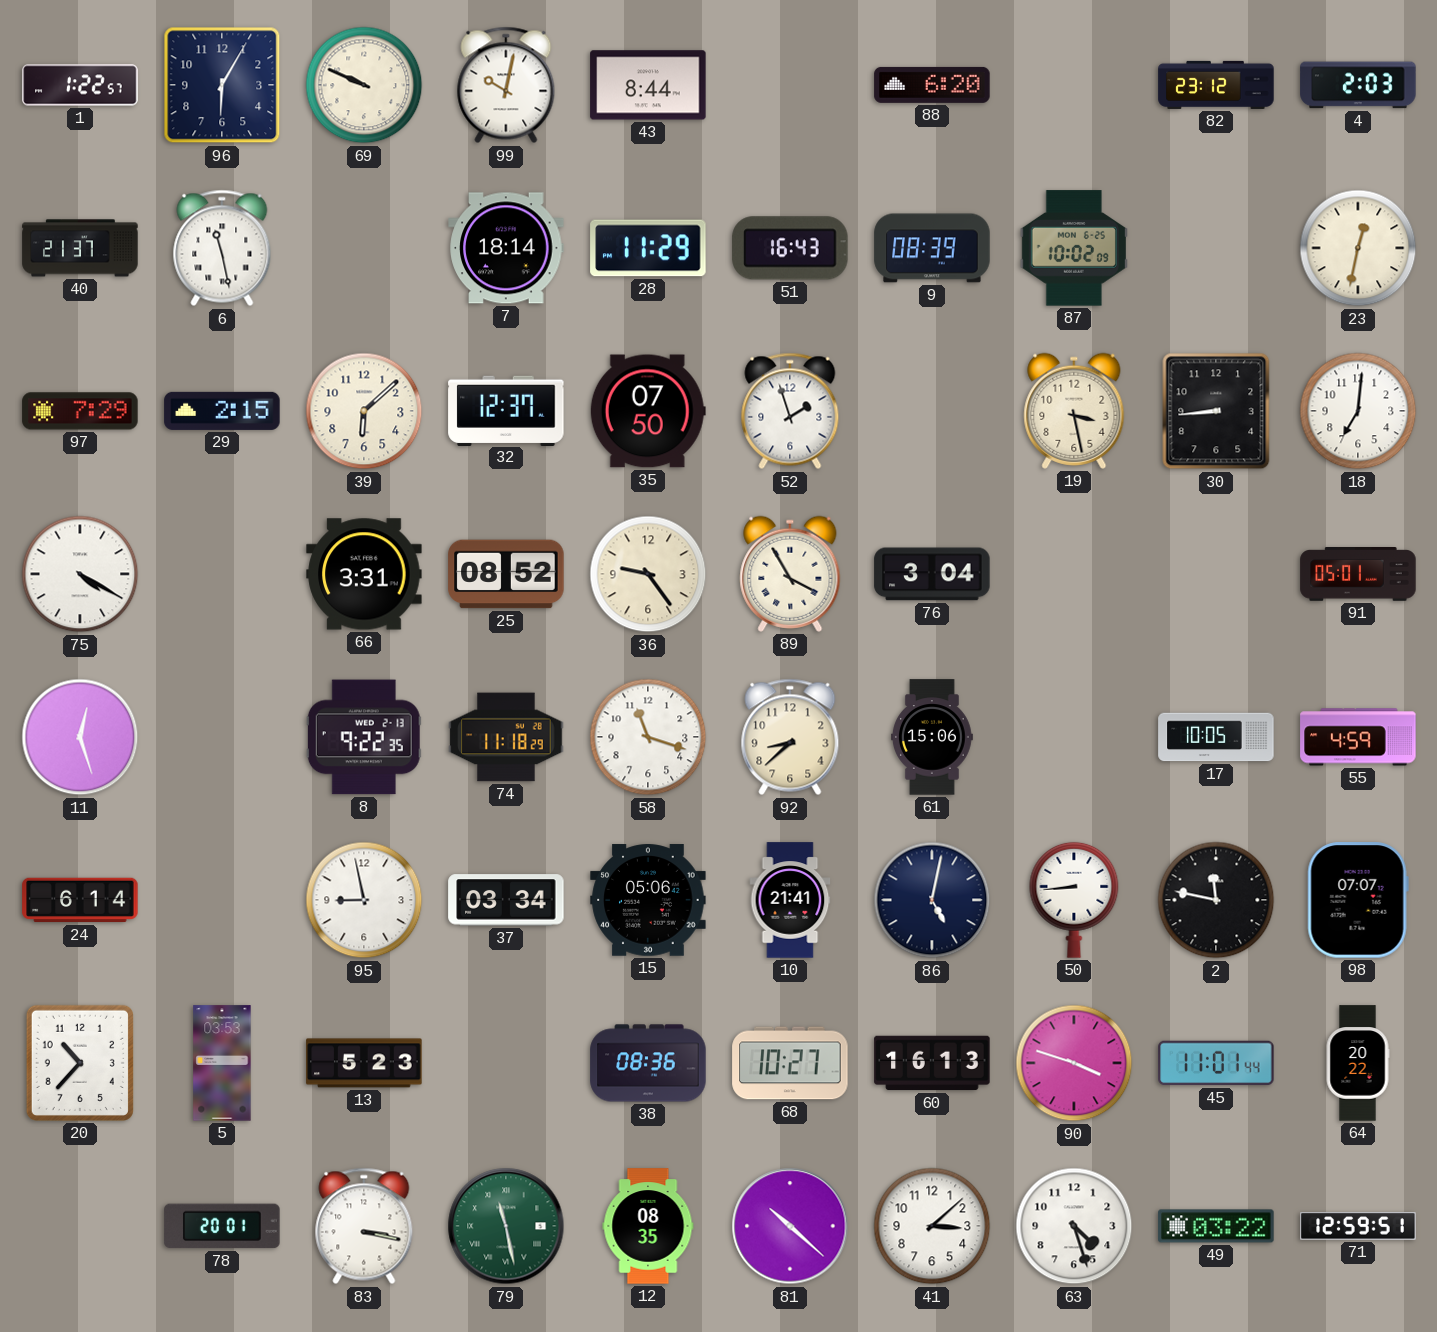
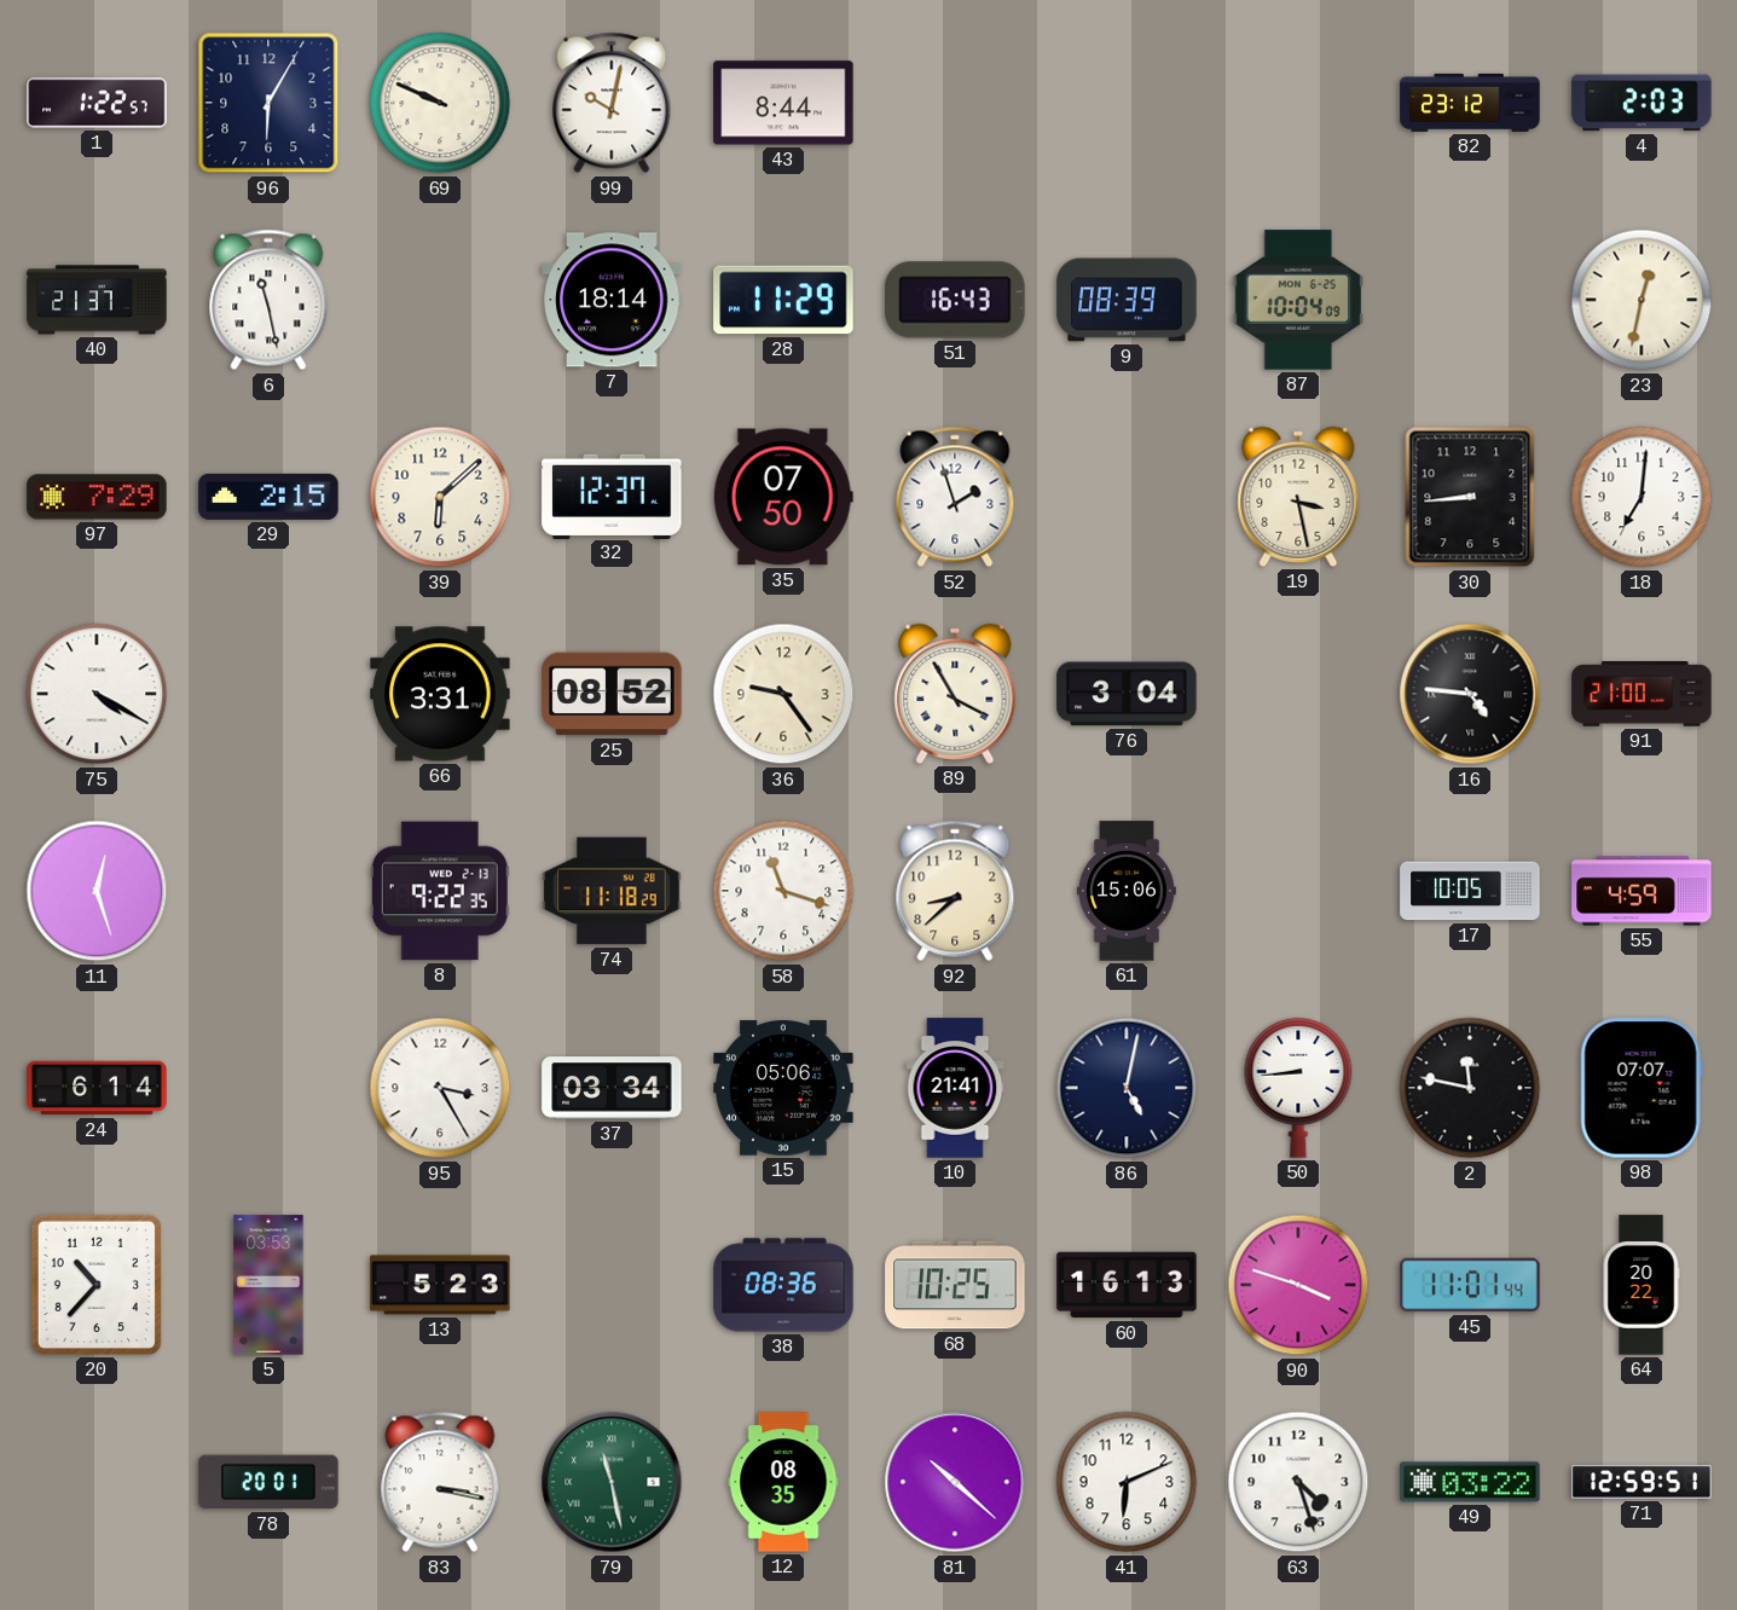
88: 6:20 -> none
87: 10:02 -> 10:04
16: none -> 4:46
91: 05:01 -> 21:00
95: 8:58 -> 3:25
68: 10:27 -> 10:25
41: 3:08 -> 6:11
